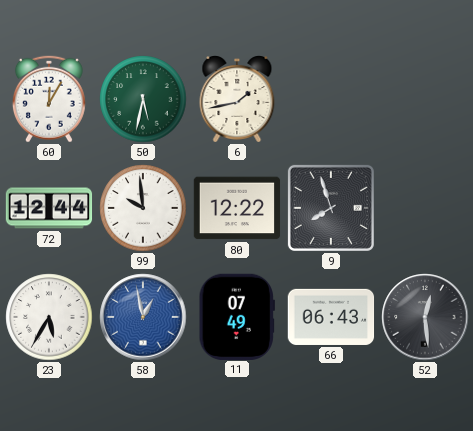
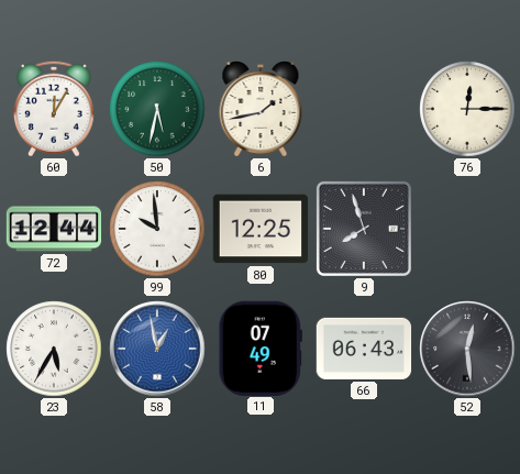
76: none -> 12:15
80: 12:22 -> 12:25
